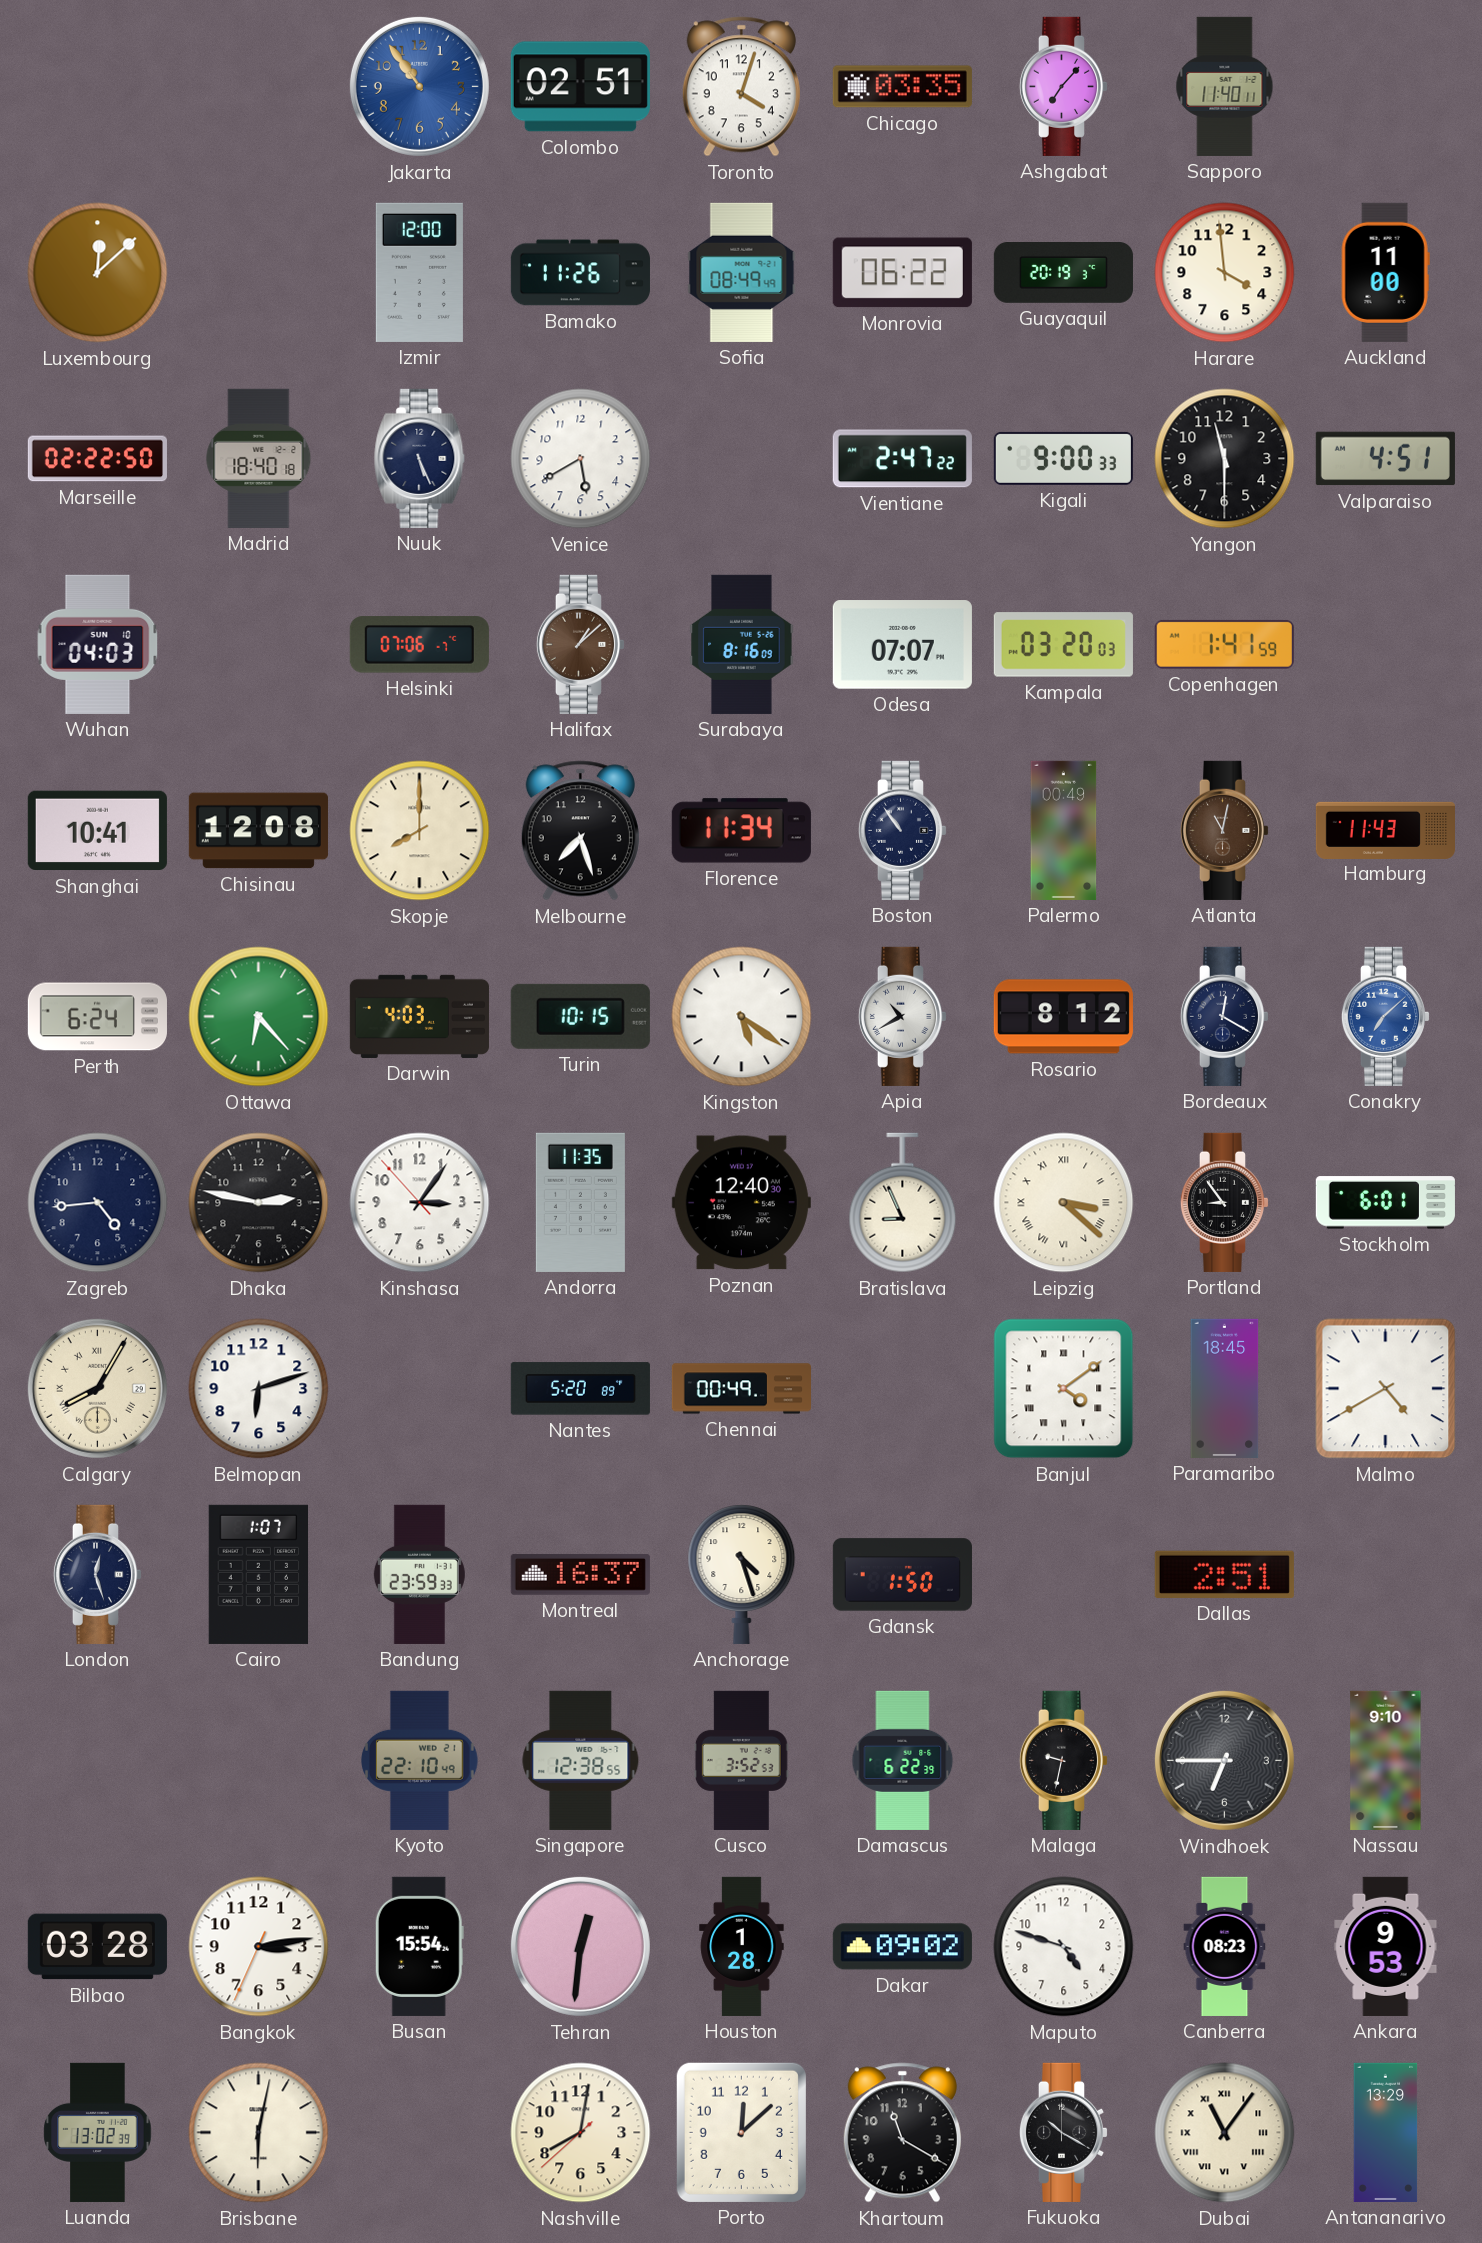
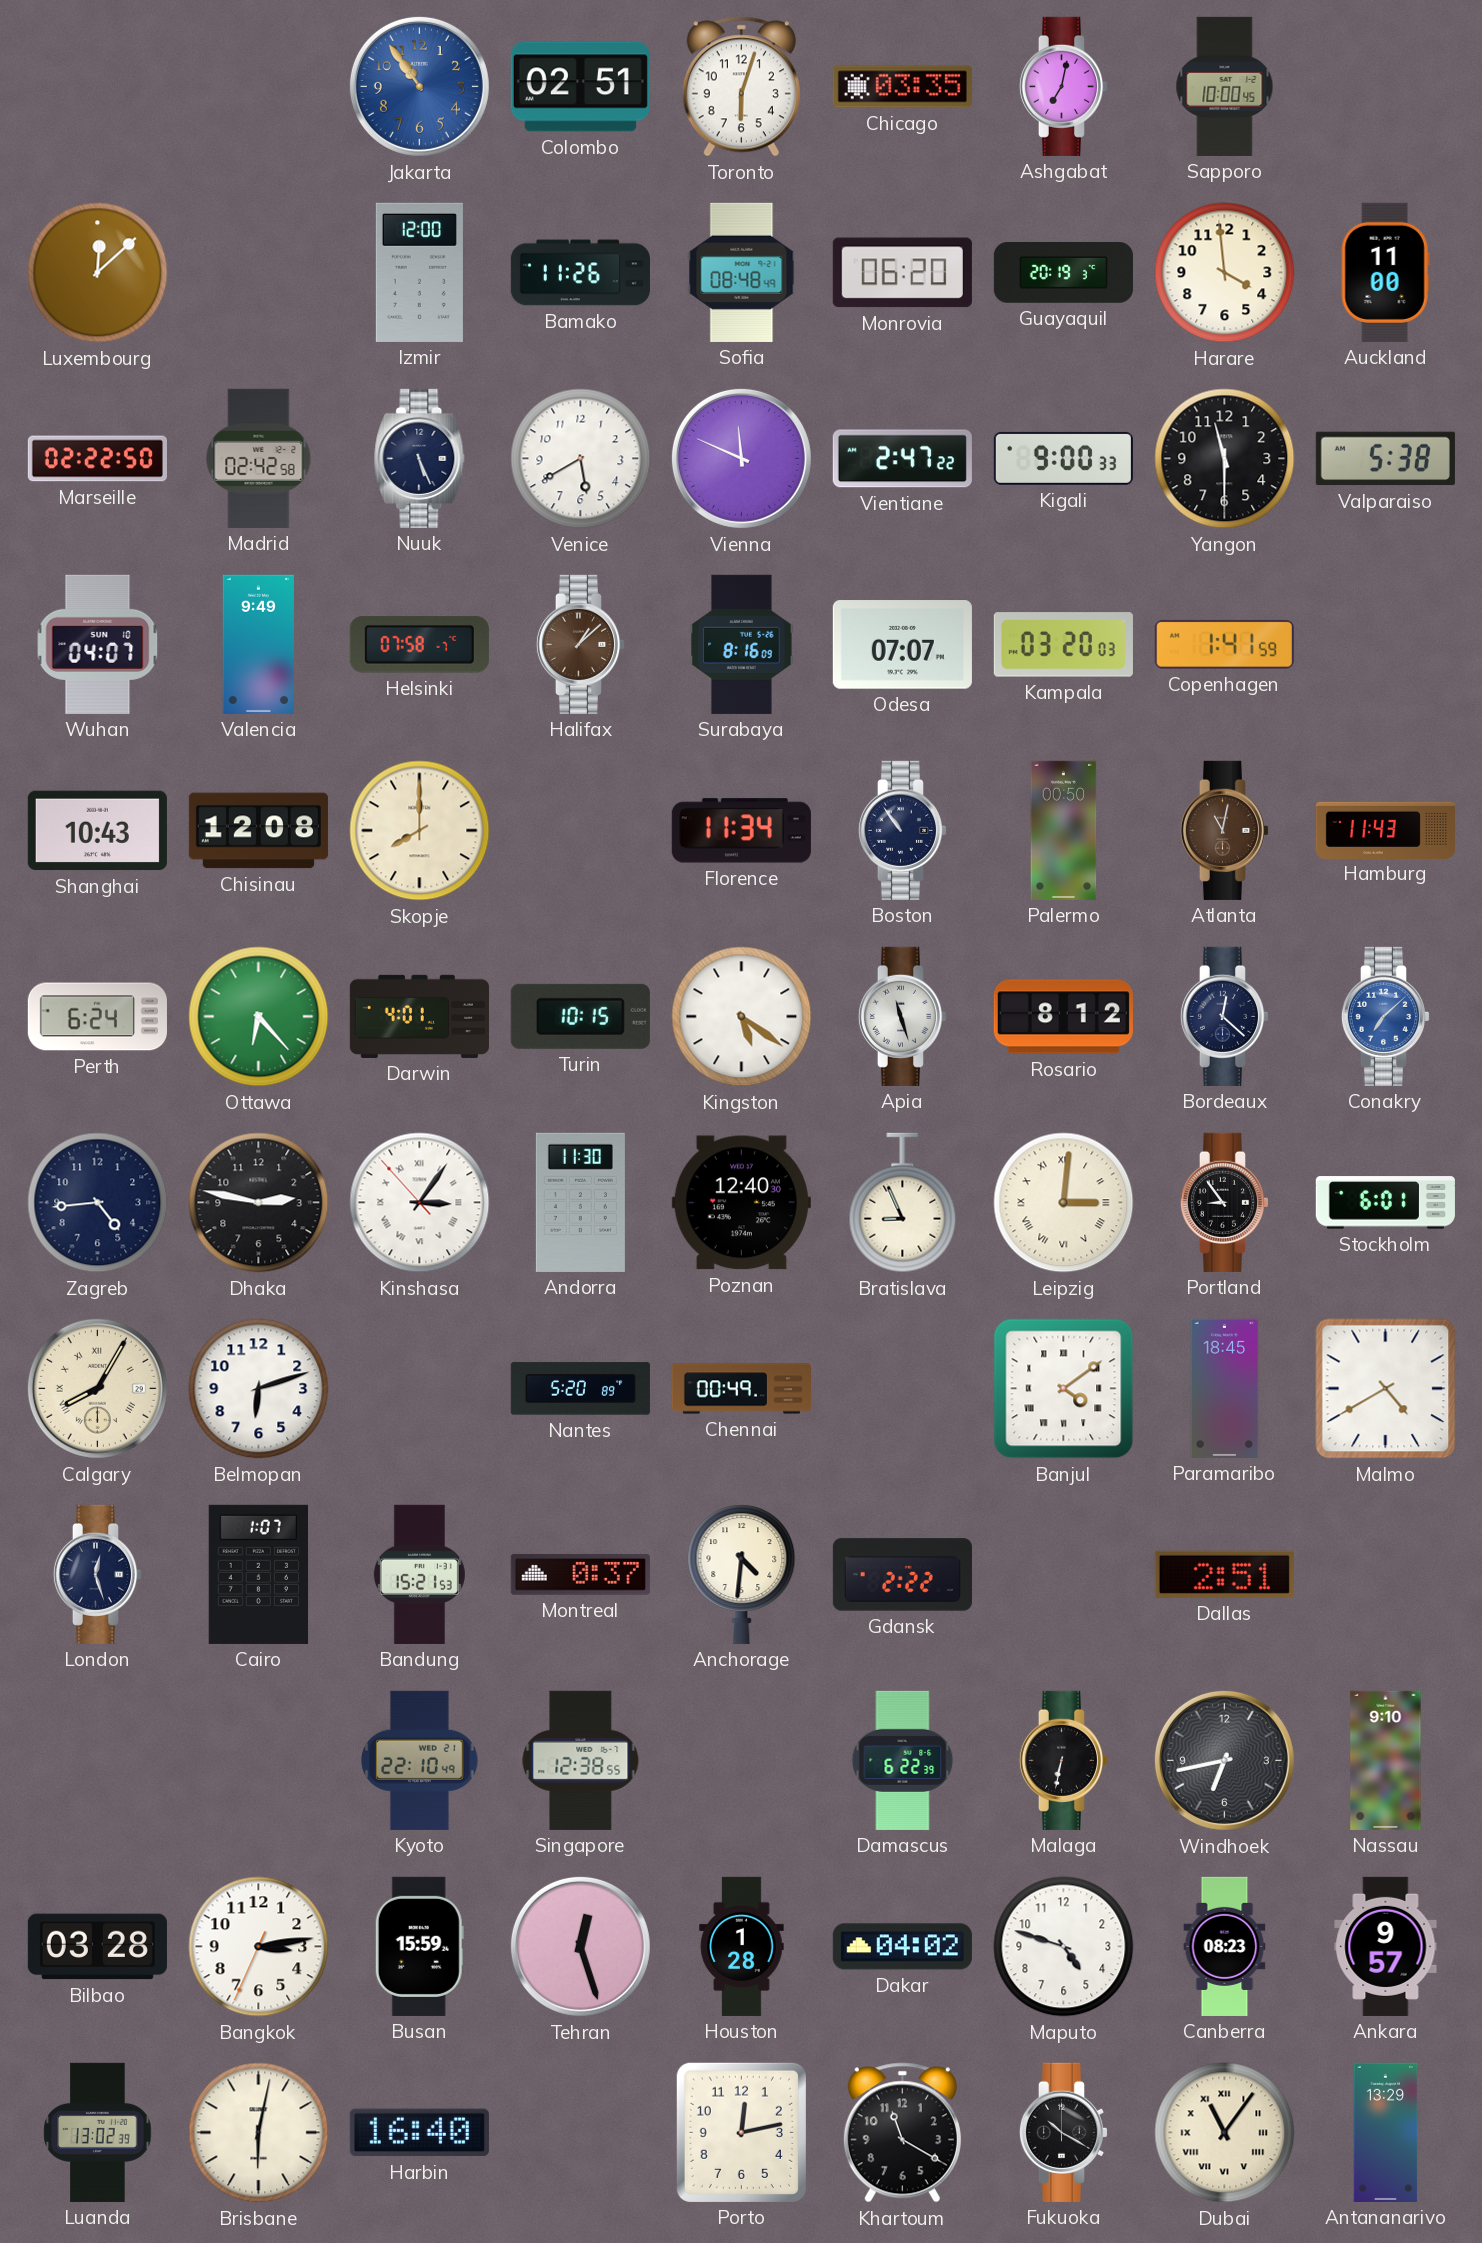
Toronto: 4:03 -> 6:03
Ashgabat: 7:07 -> 7:02
Sapporo: 11:40 -> 10:00
Sofia: 08:49 -> 08:48
Monrovia: 06:22 -> 06:20
Madrid: 18:40 -> 02:42
Vienna: none -> 11:49
Valparaiso: 4:51 -> 5:38
Wuhan: 04:03 -> 04:07
Valencia: none -> 9:49
Helsinki: 07:06 -> 07:58
Shanghai: 10:41 -> 10:43
Melbourne: 7:27 -> none
Palermo: 00:49 -> 00:50
Darwin: 4:03 -> 4:01
Apia: 10:40 -> 11:27
Bordeaux: 12:20 -> 12:22
Kinshasa numerals: Arabic -> Roman
Andorra: 11:35 -> 11:30
Leipzig: 3:22 -> 3:01
Bandung: 23:59 -> 15:21
Montreal: 16:37 -> 0:37
Anchorage: 4:27 -> 4:31
Gdansk: 1:50 -> 2:22
Cusco: 3:52 -> none
Malaga: 9:32 -> 6:32
Windhoek: 6:45 -> 6:43
Busan: 15:54 -> 15:59
Tehran: 12:31 -> 12:27
Dakar: 09:02 -> 04:02
Ankara: 9:53 -> 9:57
Harbin: none -> 16:40
Nashville: 8:01 -> none
Porto: 12:08 -> 12:13
